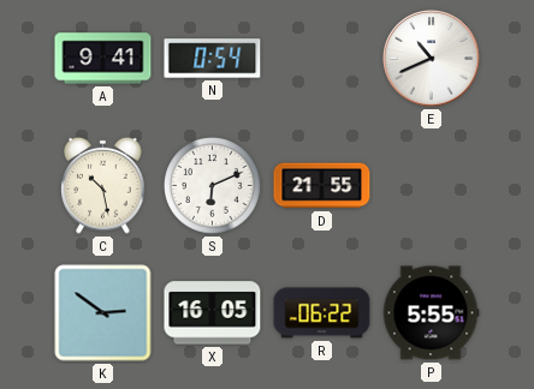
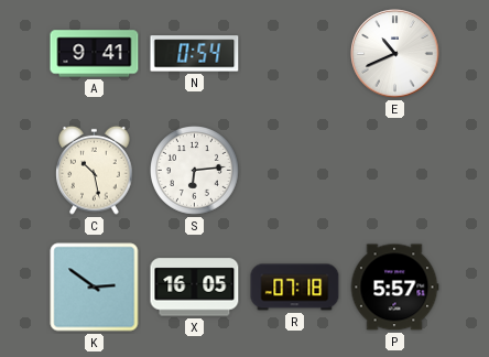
S: 6:11 -> 6:14
D: 21:55 -> none
R: 06:22 -> 07:18
P: 5:55 -> 5:57
